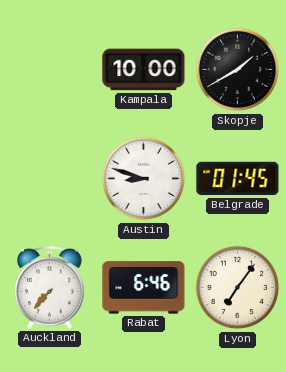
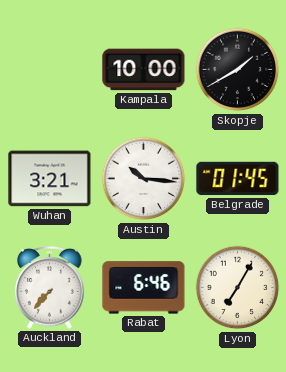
Wuhan: none -> 3:21
Austin: 8:48 -> 10:16
Lyon: 7:06 -> 7:05
